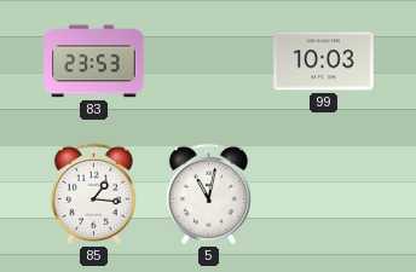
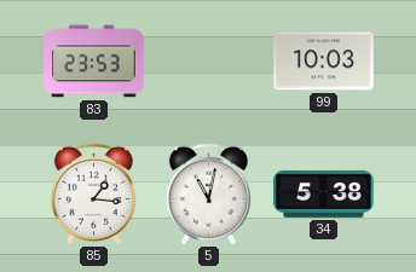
34: none -> 5:38
